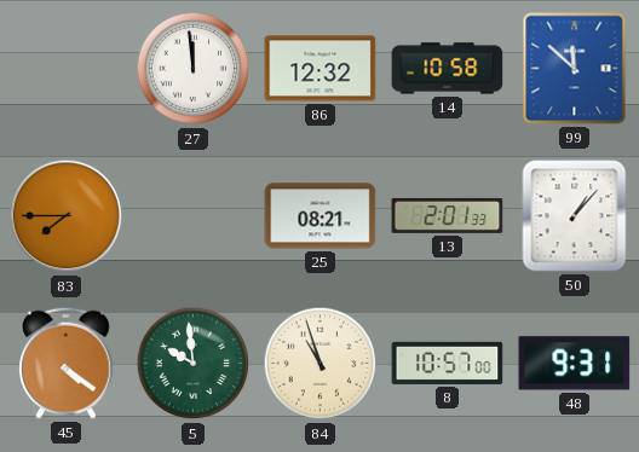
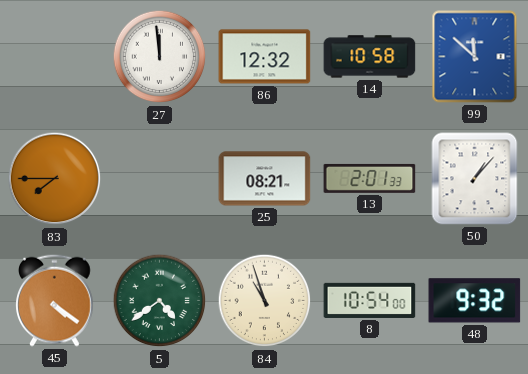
5: 9:59 -> 4:39
8: 10:57 -> 10:54
48: 9:31 -> 9:32
